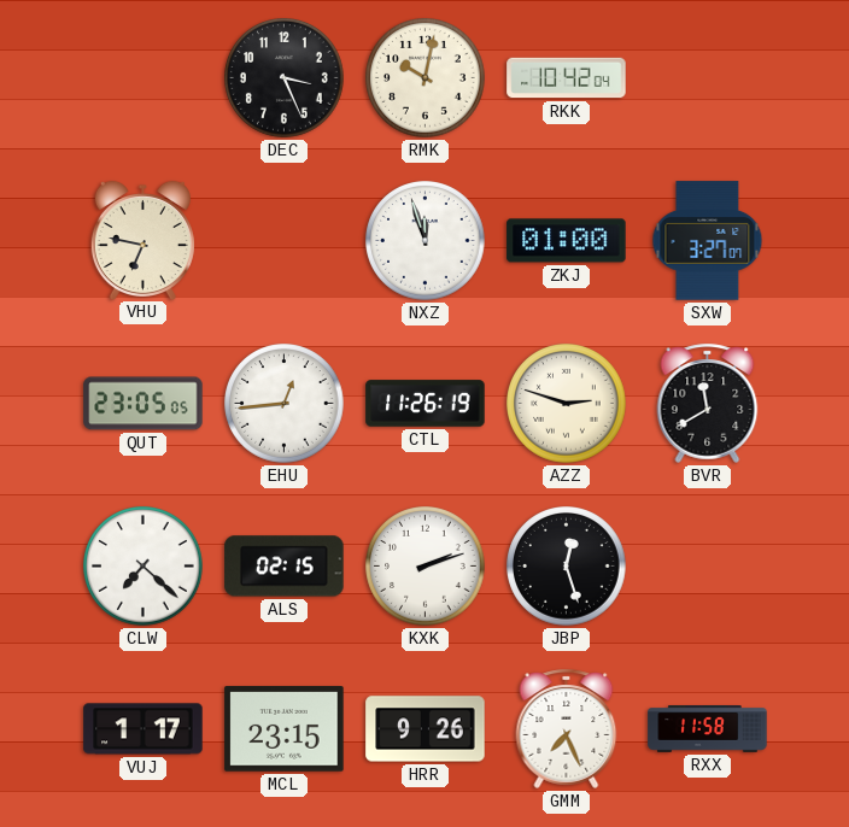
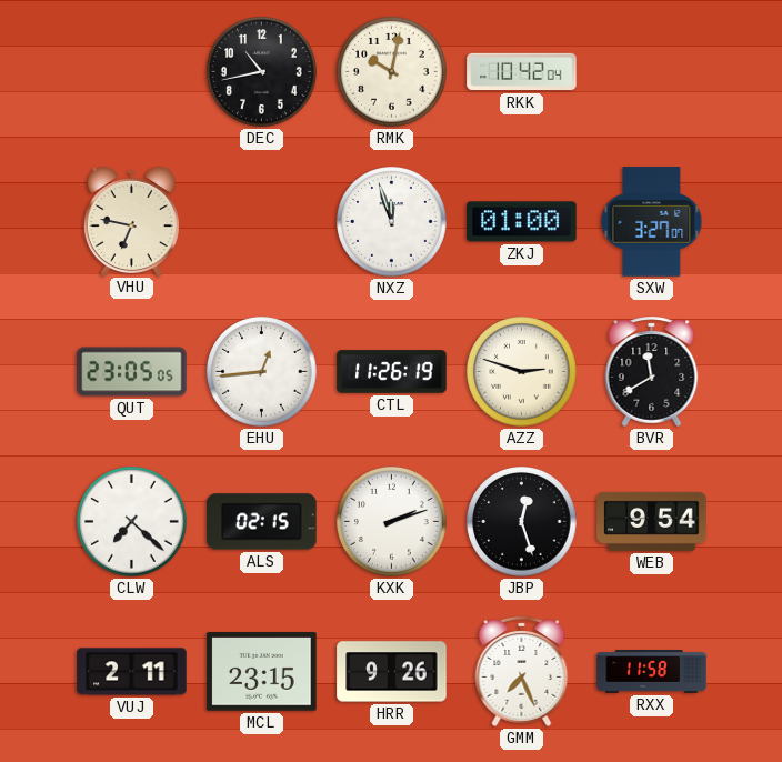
DEC: 3:26 -> 10:43
WEB: none -> 9:54
VUJ: 1:17 -> 2:11
